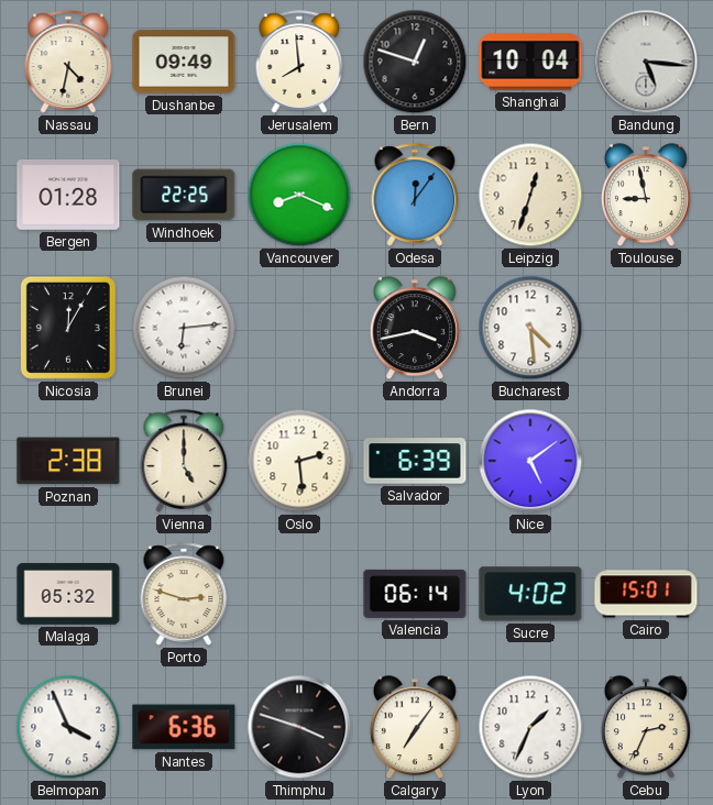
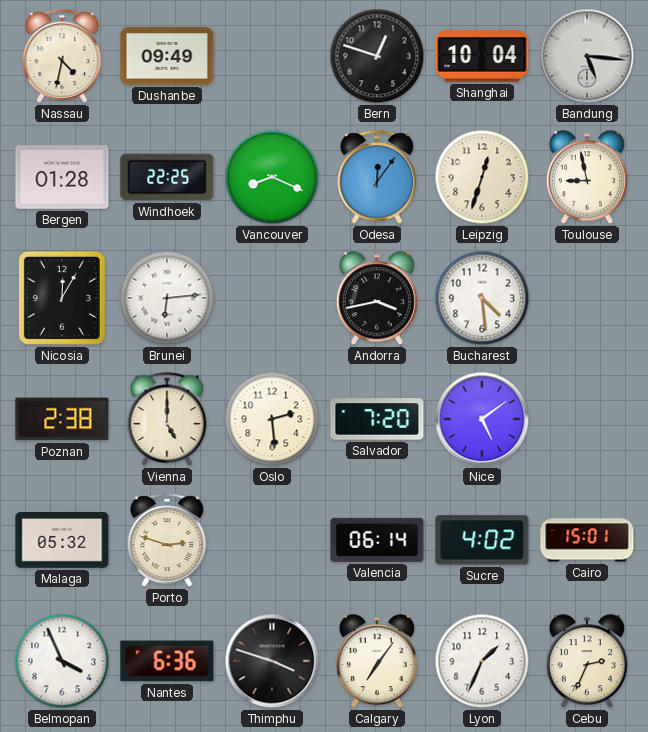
Jerusalem: 7:59 -> none
Salvador: 6:39 -> 7:20
